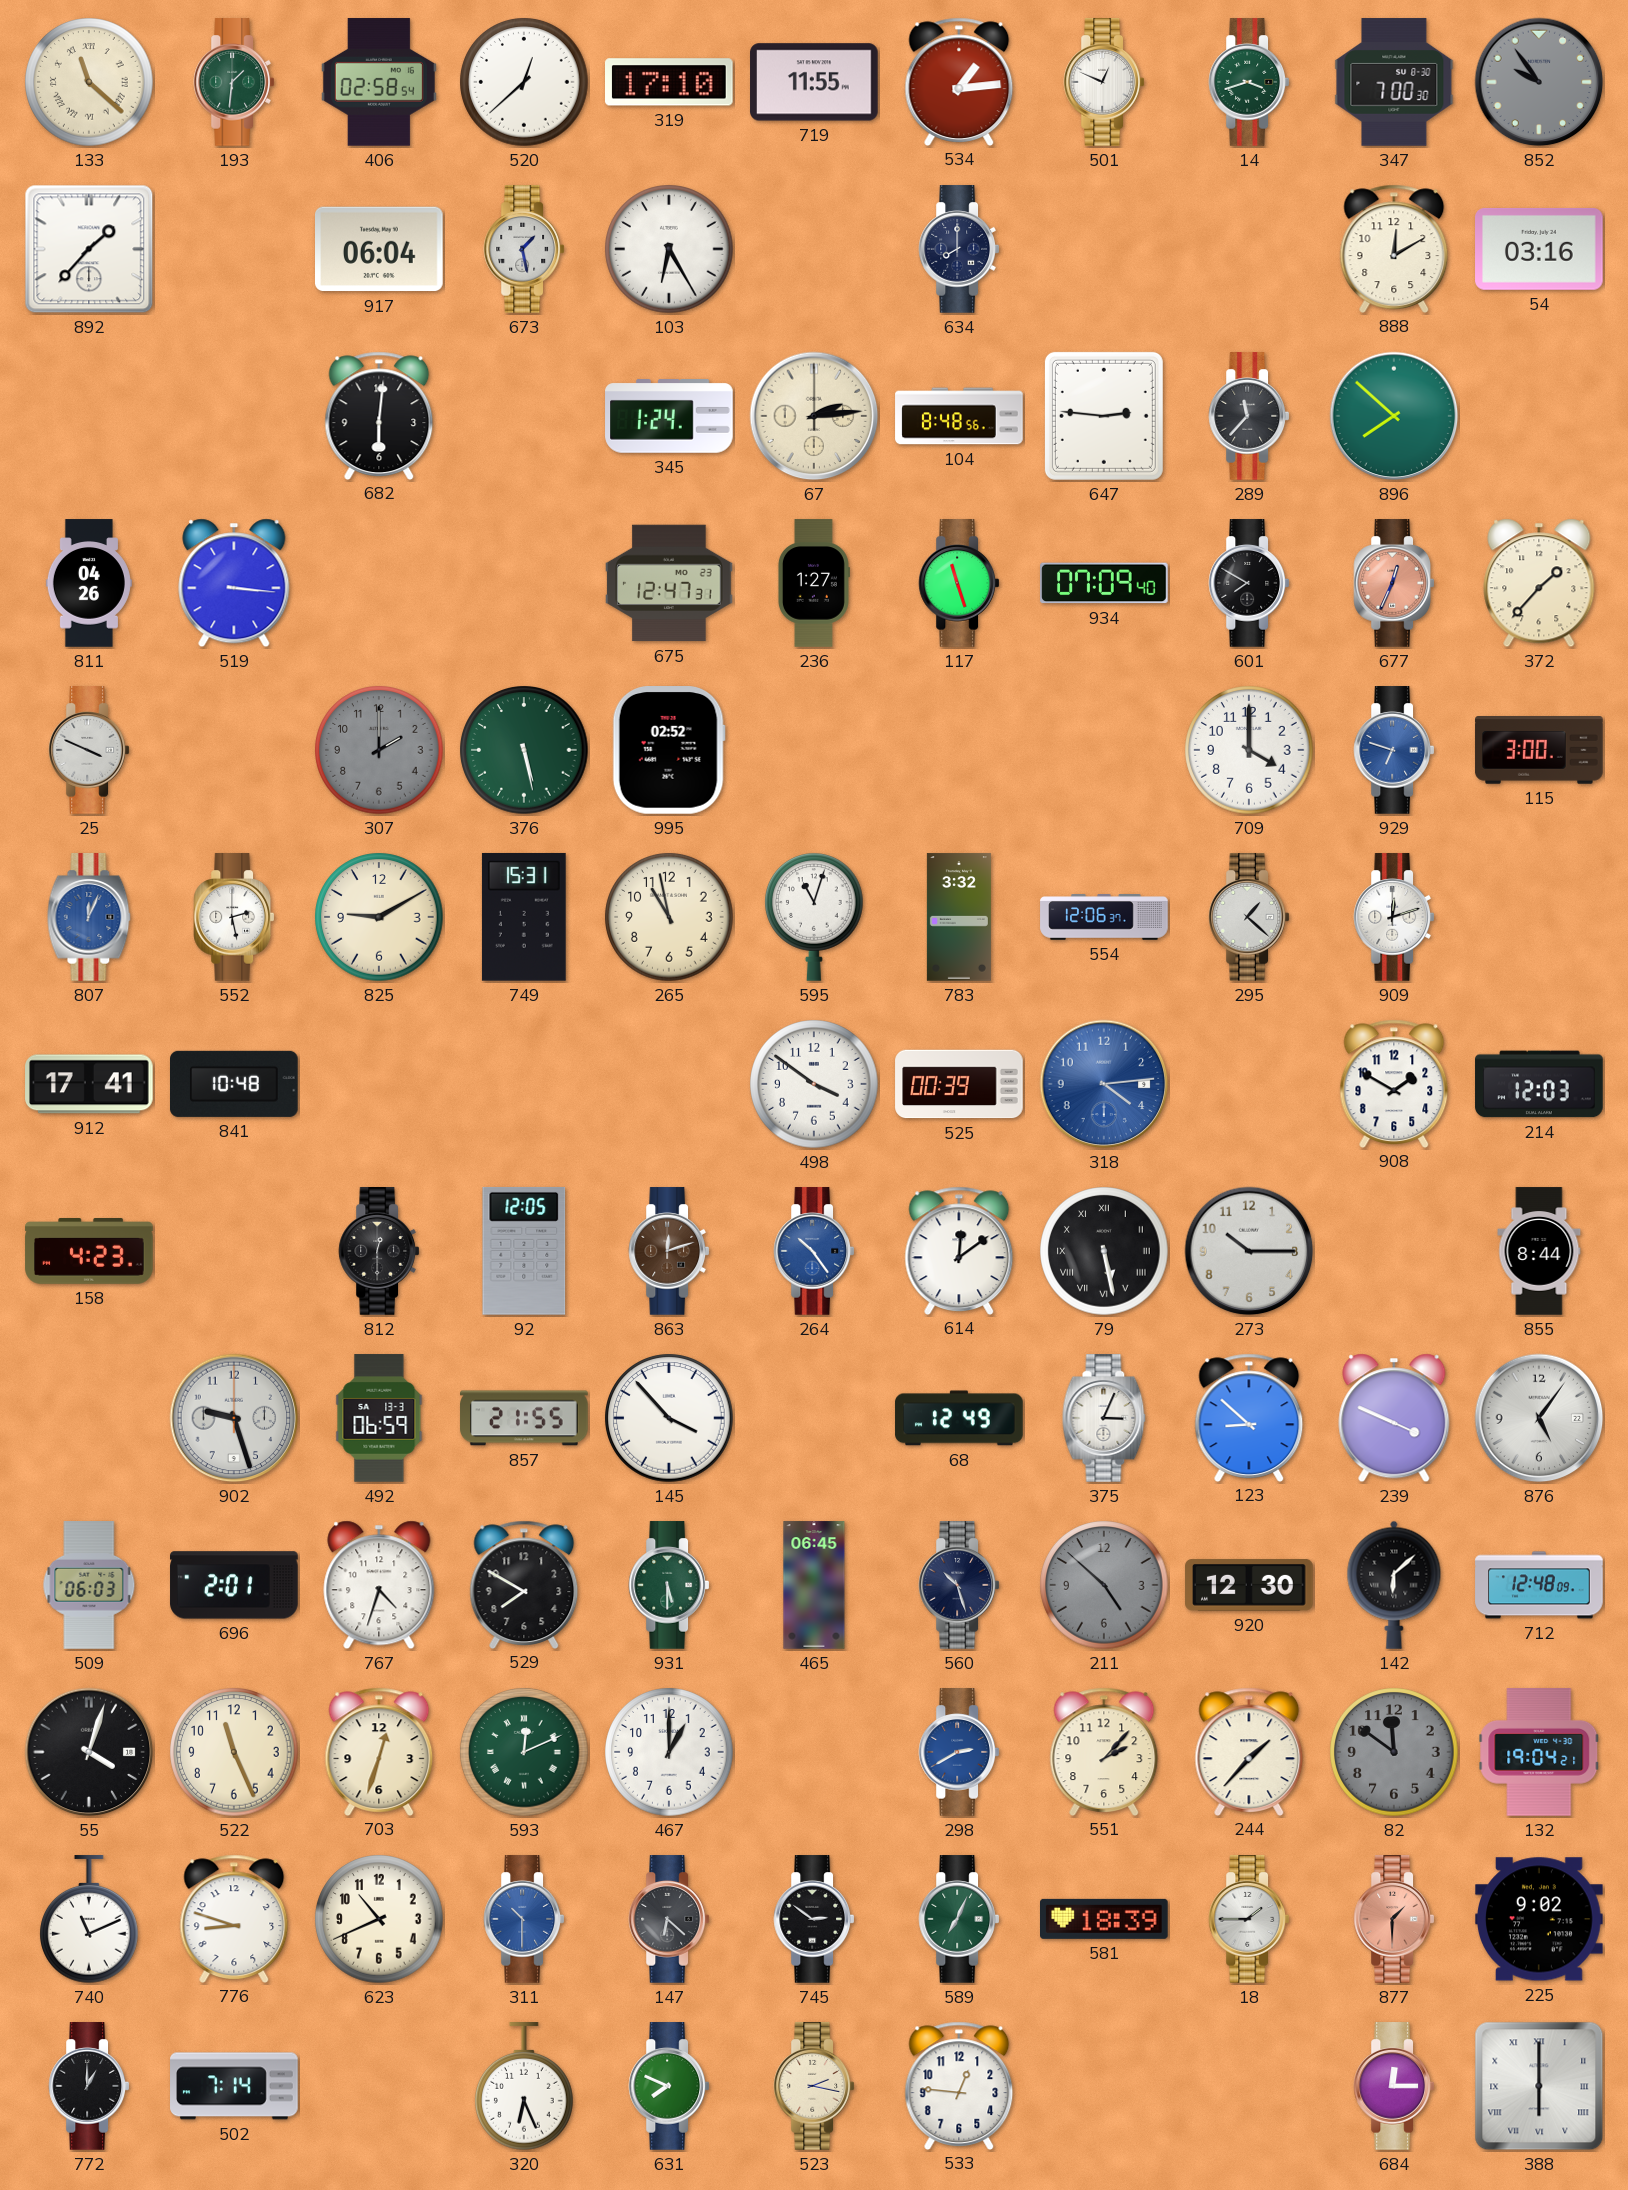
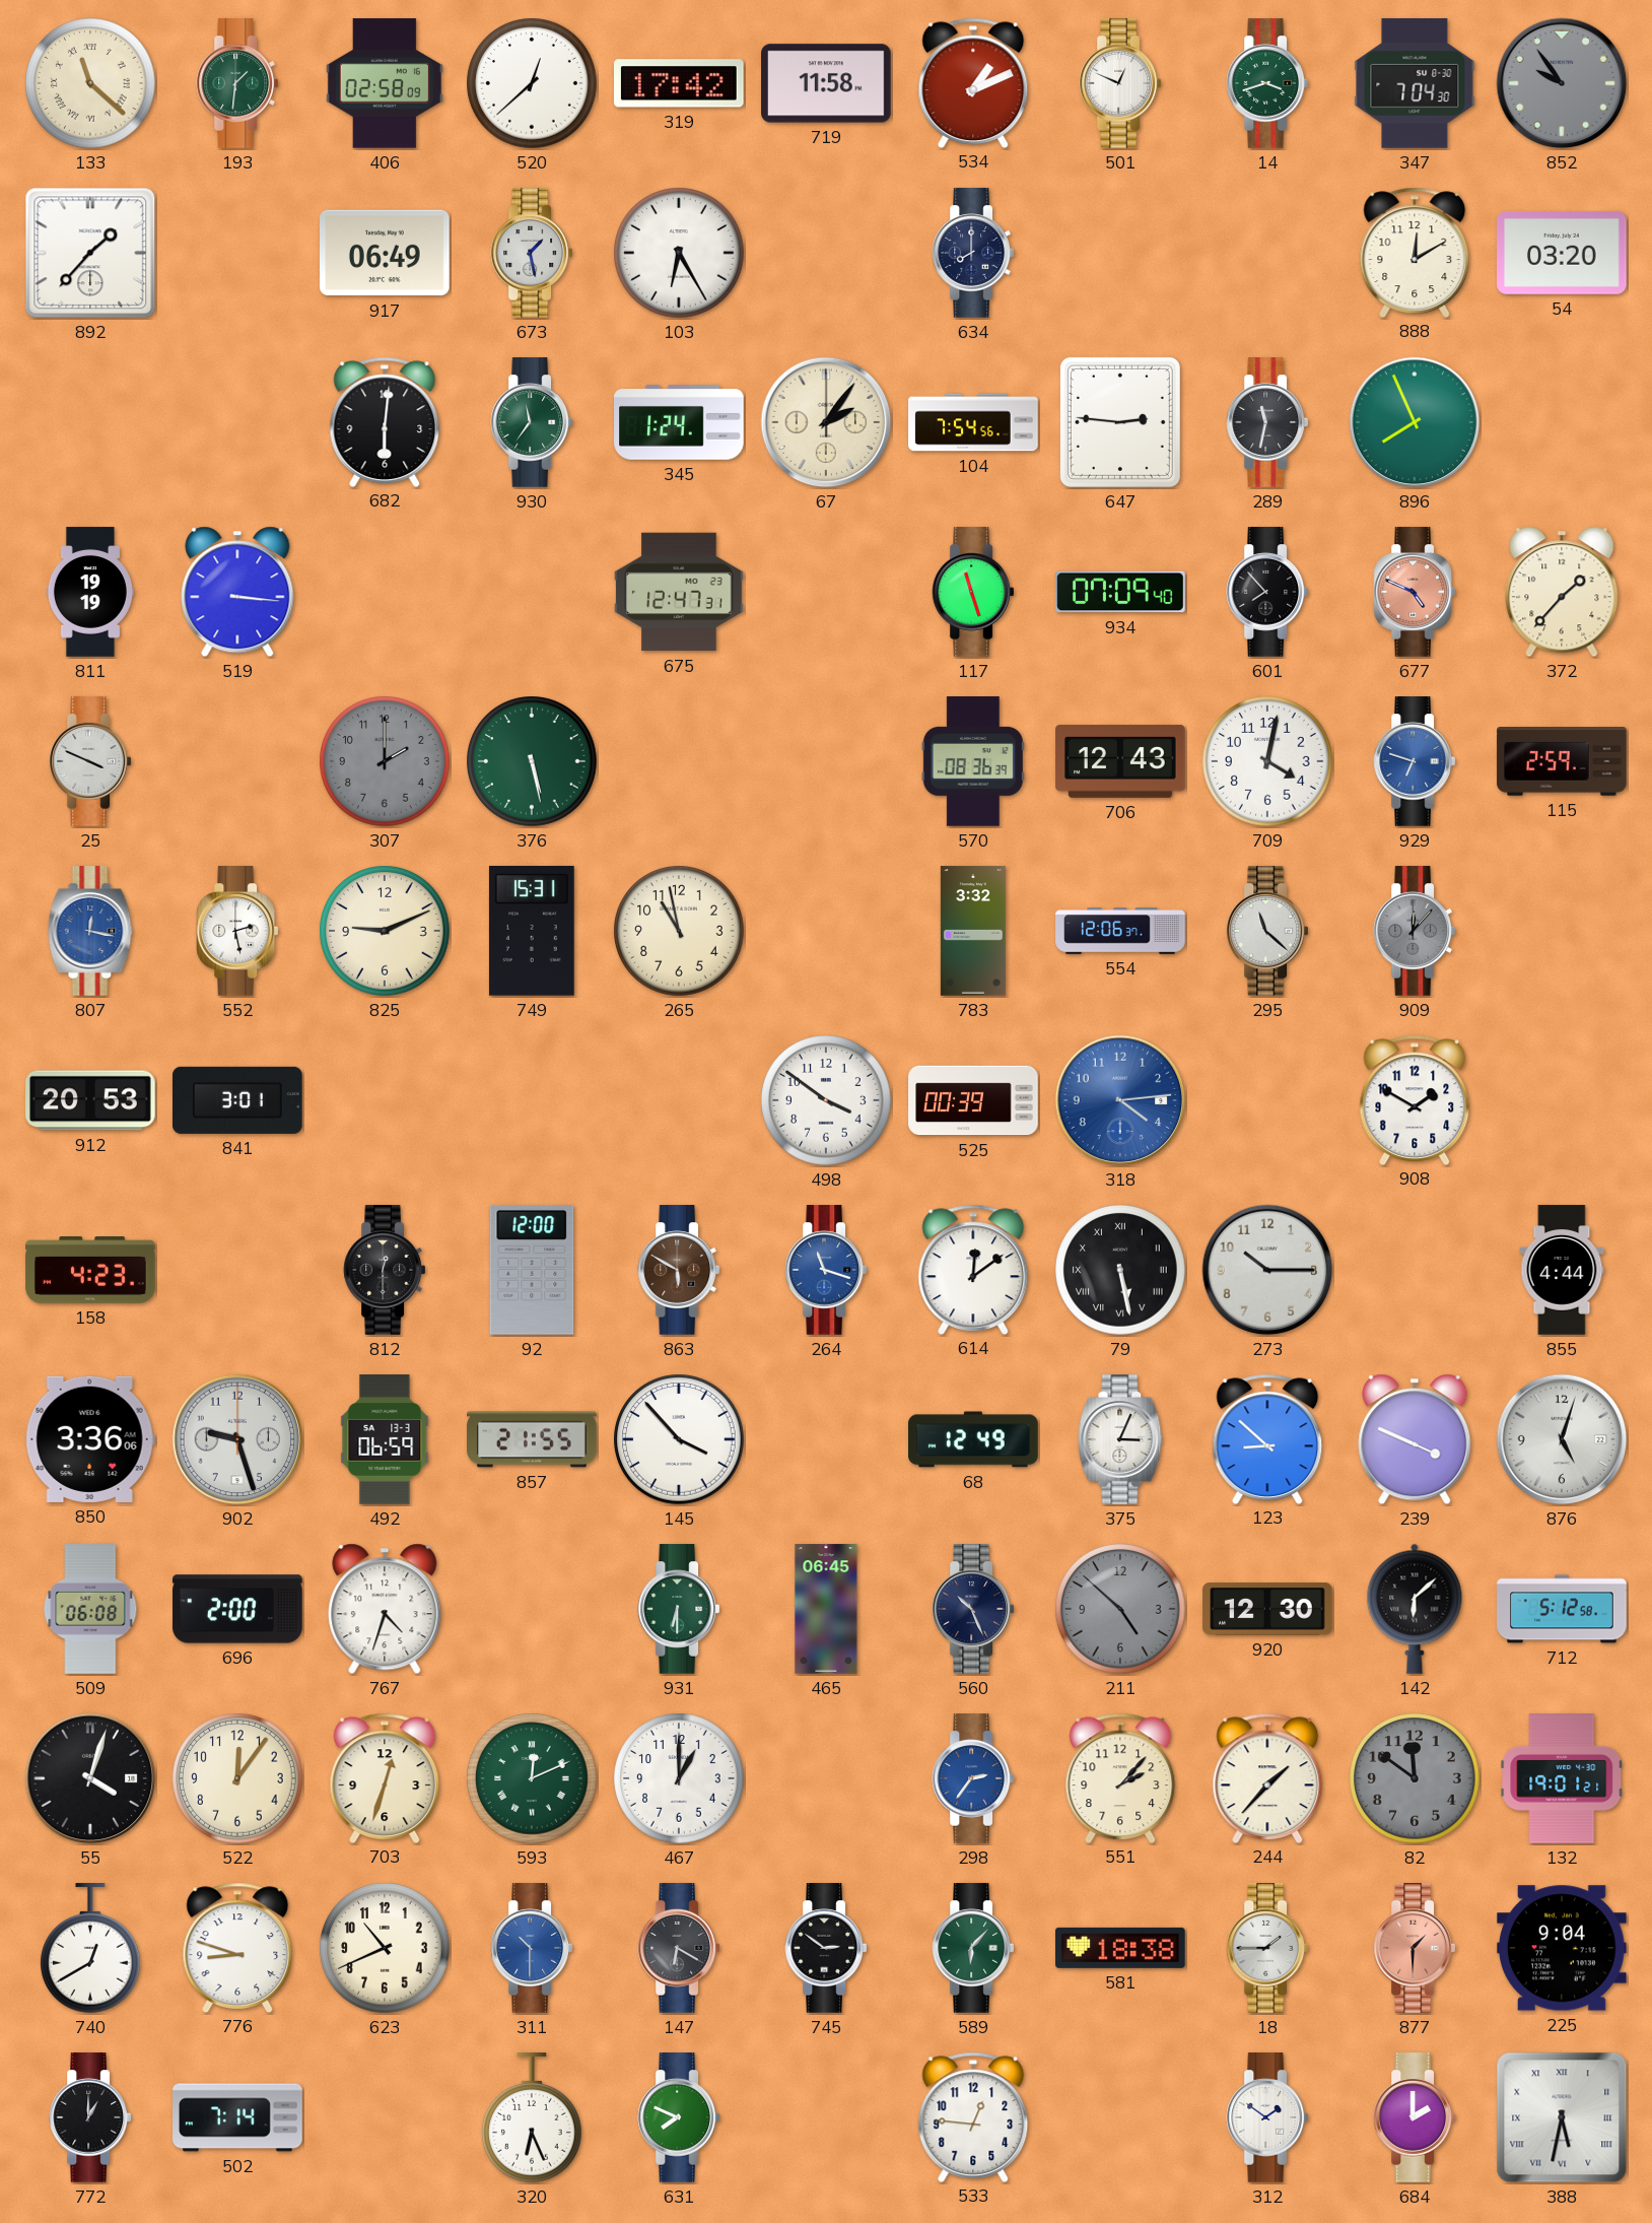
406: 02:58:54 -> 02:58:09
319: 17:10 -> 17:42
719: 11:55 -> 11:58
534: 1:14 -> 1:11
347: 7:00 -> 7:04
917: 06:04 -> 06:49
54: 03:16 -> 03:20
930: none -> 11:36
67: 2:14 -> 2:06
104: 8:48 -> 7:54
289: 11:37 -> 11:32
896: 7:52 -> 7:56
811: 04:26 -> 19:19
236: 1:27 -> none
601: 7:50 -> 7:53
677: 12:34 -> 4:49
995: 02:52 -> none
570: none -> 08:36
706: none -> 12:43
709: 4:00 -> 4:02
115: 3:00 -> 2:59
807: 12:04 -> 12:17
825: 9:10 -> 9:11
595: 11:03 -> none
295: 1:22 -> 11:22
909: 12:12 -> 12:07
909 dial: white -> grey
912: 17:41 -> 20:53
841: 10:48 -> 3:01
214: 12:03 -> none
92: 12:05 -> 12:00
863: 12:12 -> 5:50
264: 10:24 -> 11:18
855: 8:44 -> 4:44
850: none -> 3:36
876: 5:06 -> 5:03
509: 06:03 -> 06:08
696: 2:01 -> 2:00
529: 7:50 -> none
931: 5:30 -> 6:30
560: 10:27 -> 10:26
712: 12:48 -> 5:12
522: 11:26 -> 12:06
298: 2:40 -> 2:36
132: 19:04 -> 19:01
740: 11:11 -> 12:40
147: 6:22 -> 6:20
589: 7:04 -> 6:07
581: 18:39 -> 18:38
225: 9:02 -> 9:04
523: 2:17 -> none
312: none -> 1:51
684: 12:15 -> 2:00
388: 6:00 -> 5:32
